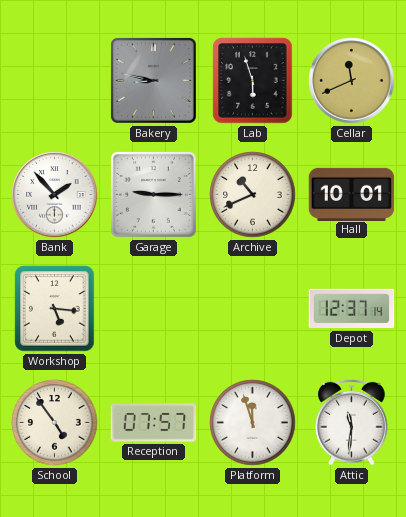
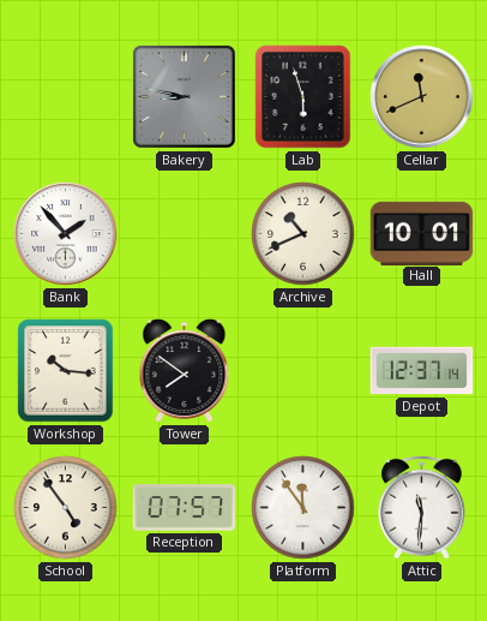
Garage: 9:15 -> none
Workshop: 5:16 -> 10:16
Tower: none -> 7:51
Platform: 11:57 -> 11:54
